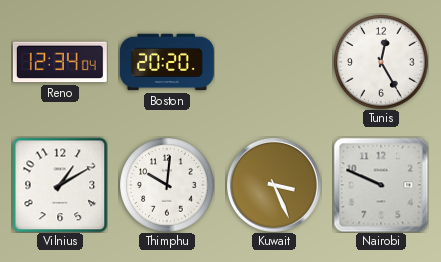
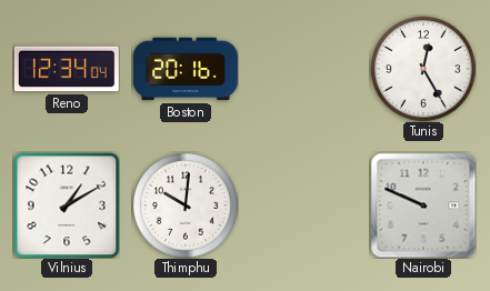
Boston: 20:20 -> 20:16
Kuwait: 3:26 -> none
